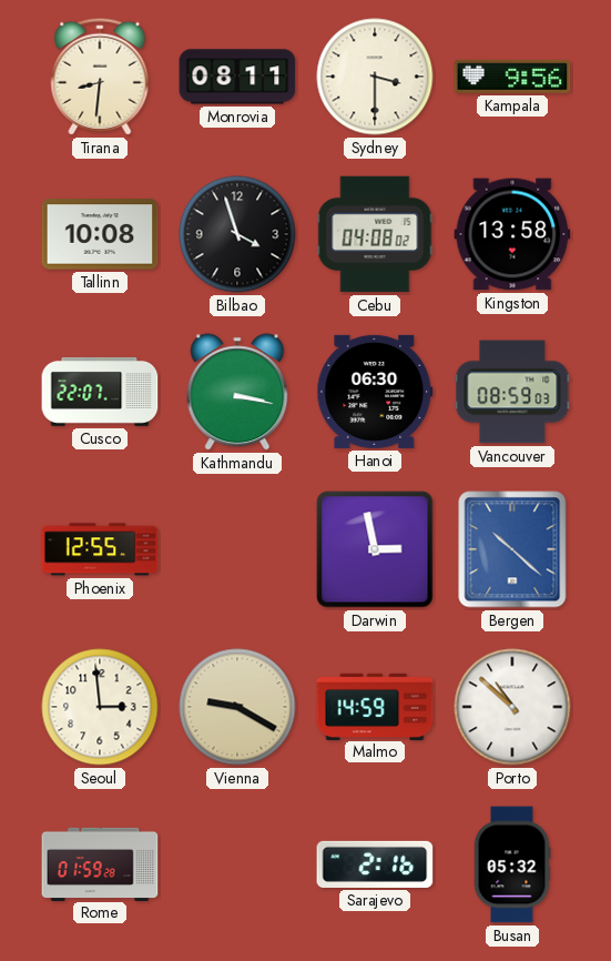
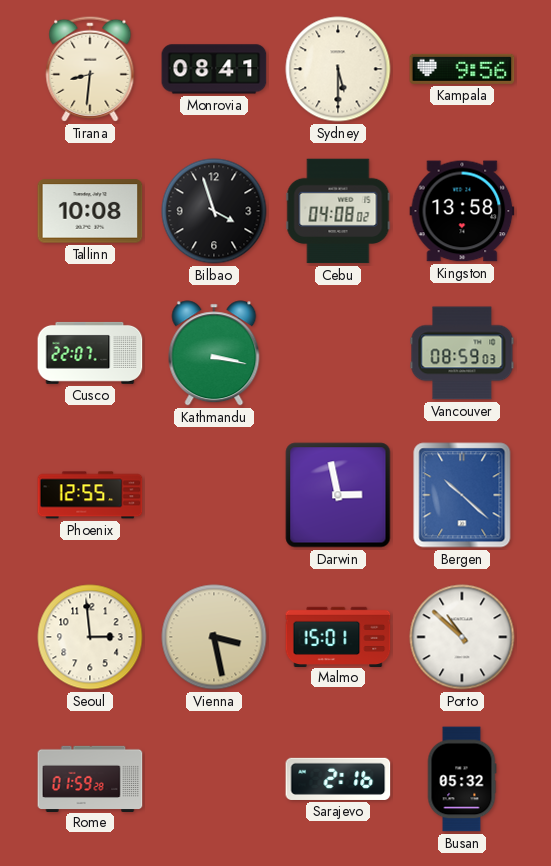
Monrovia: 08:11 -> 08:41
Sydney: 3:30 -> 5:30
Hanoi: 06:30 -> none
Vienna: 9:20 -> 3:28
Malmo: 14:59 -> 15:01
